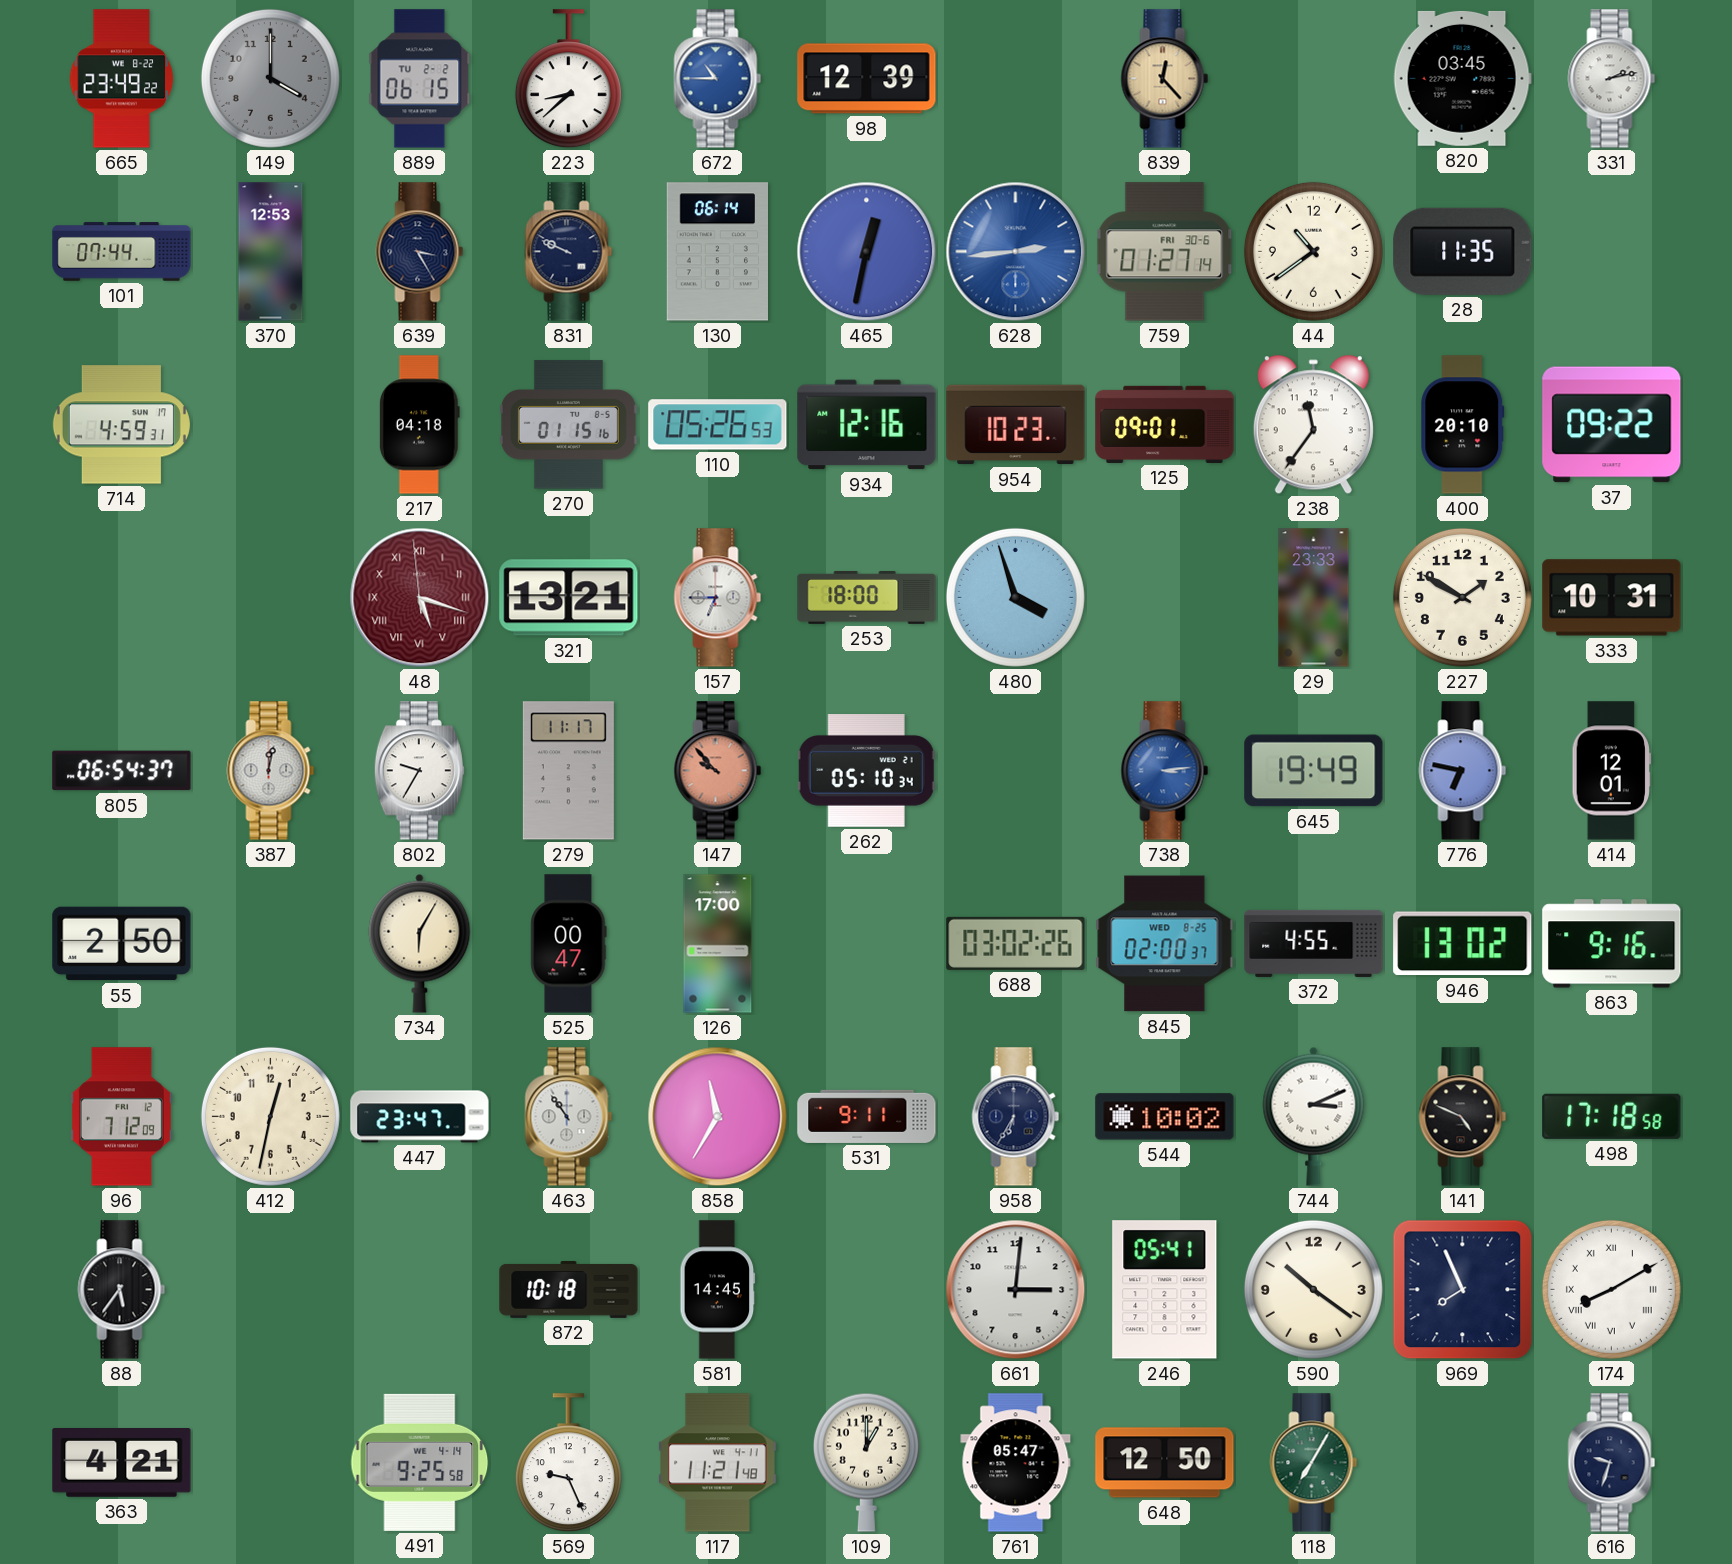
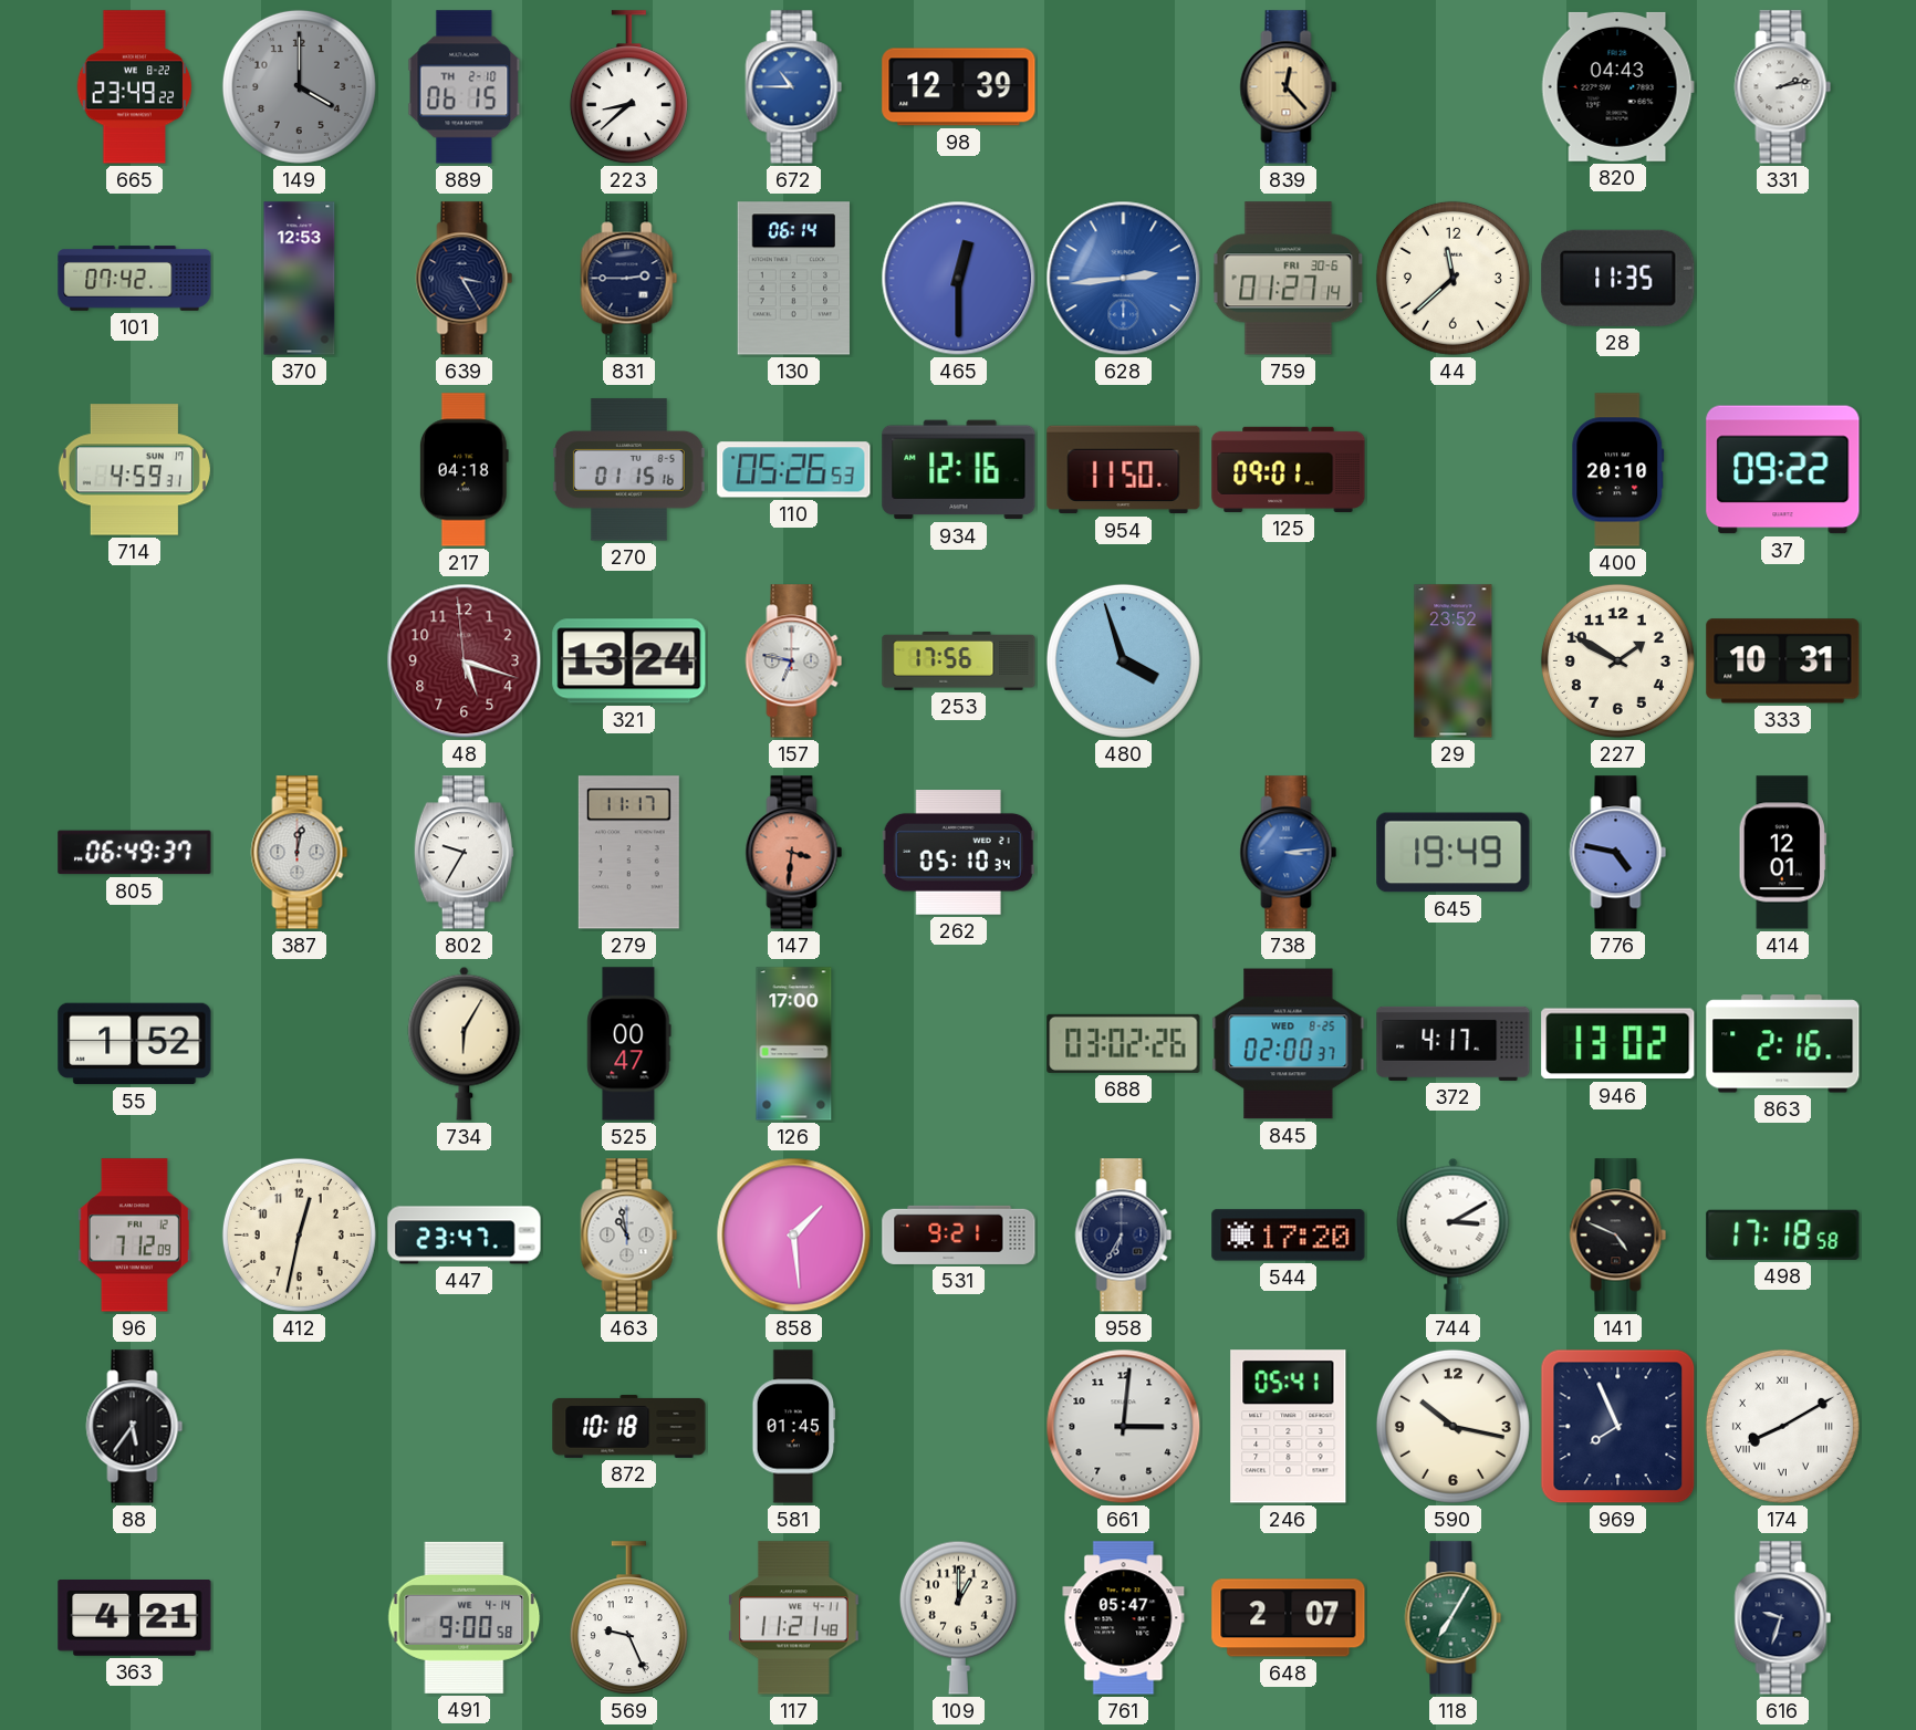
889 date: TU 2-2 -> TH 2-10
820: 03:45 -> 04:43
101: 07:44 -> 07:42
831: 9:49 -> 2:45
465: 12:32 -> 12:30
44: 10:39 -> 11:38
954: 10:23 -> 11:50
238: 11:36 -> none
48 numerals: Roman -> Arabic
321: 13:21 -> 13:24
157: 6:45 -> 6:47
253: 18:00 -> 17:56
29: 23:33 -> 23:52
805: 06:54 -> 06:49
147: 9:53 -> 3:31
776: 6:47 -> 4:47
55: 2:50 -> 1:52
372: 4:55 -> 4:17
863: 9:16 -> 2:16
463: 10:54 -> 10:58
858: 11:35 -> 1:29
531: 9:11 -> 9:21
544: 10:02 -> 17:20
744: 3:11 -> 3:10
581: 14:45 -> 01:45
590: 10:21 -> 10:17
491: 9:25 -> 9:00
648: 12:50 -> 2:07
